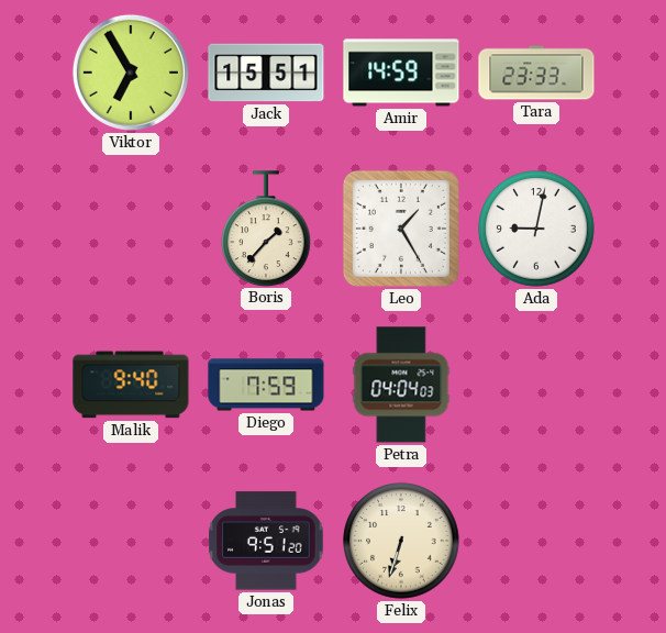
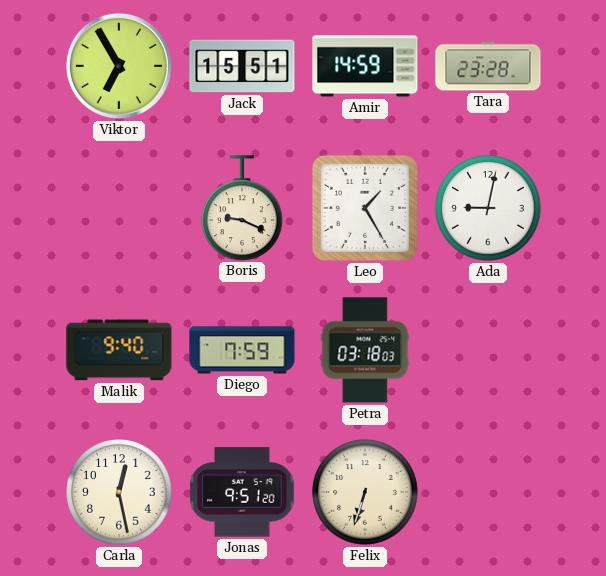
Tara: 23:33 -> 23:28
Boris: 1:37 -> 9:19
Petra: 04:04 -> 03:18
Carla: none -> 12:28
